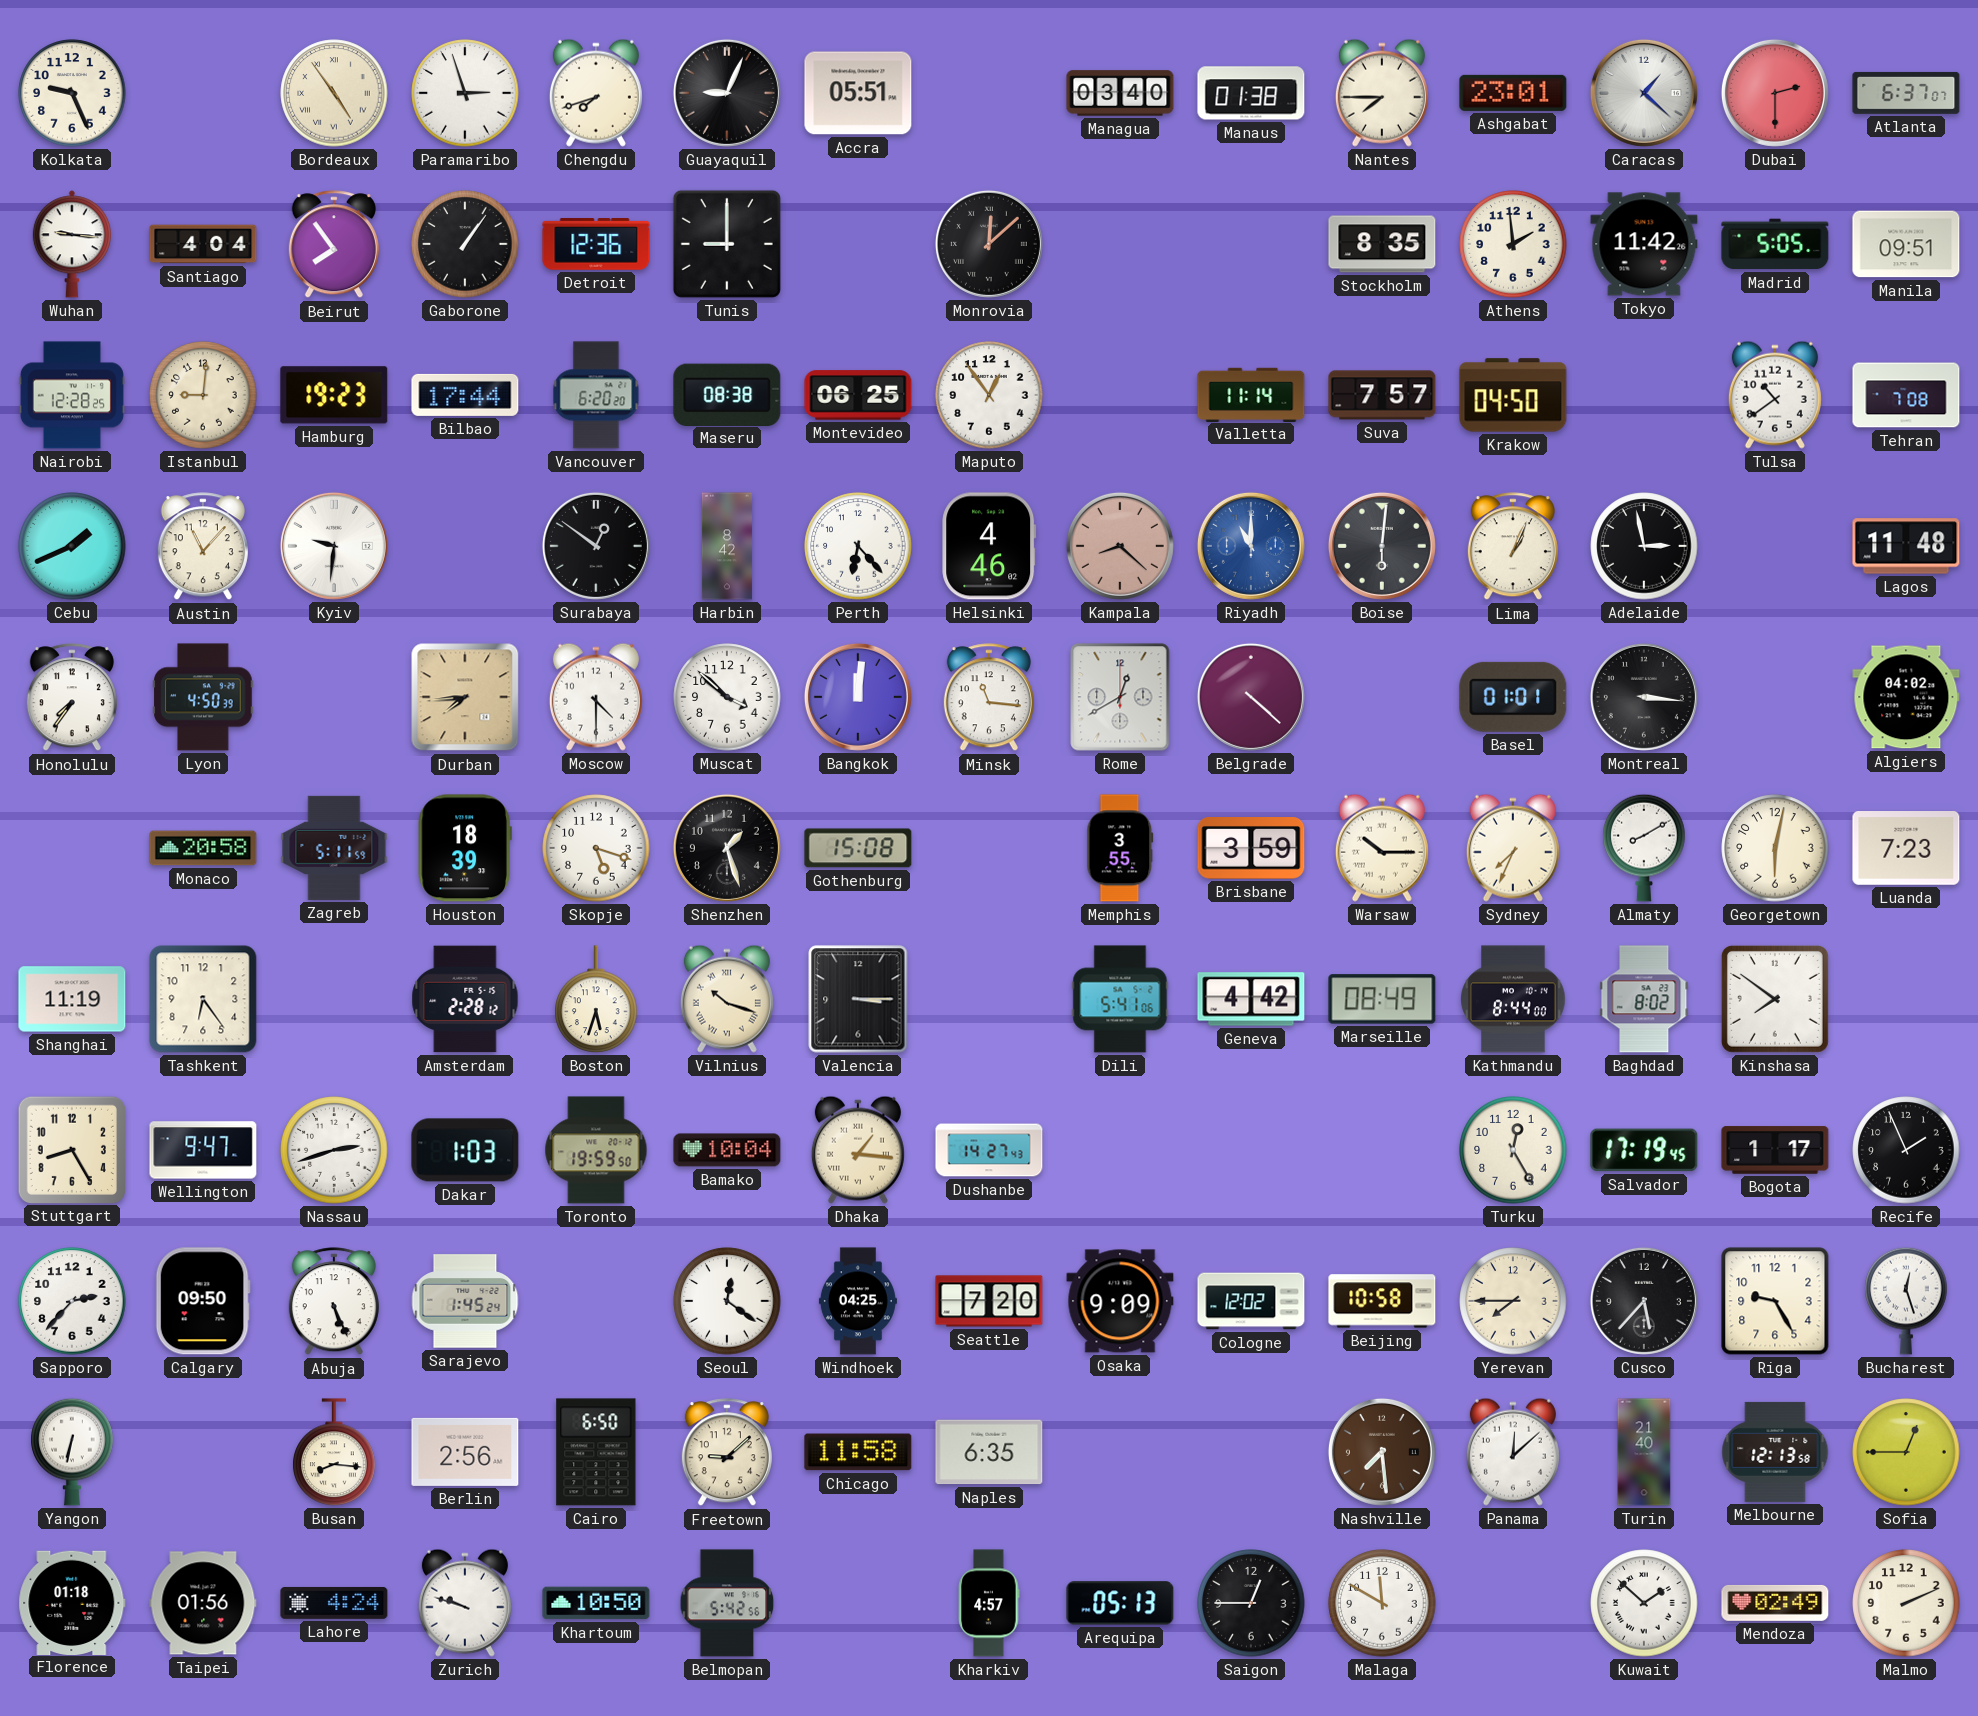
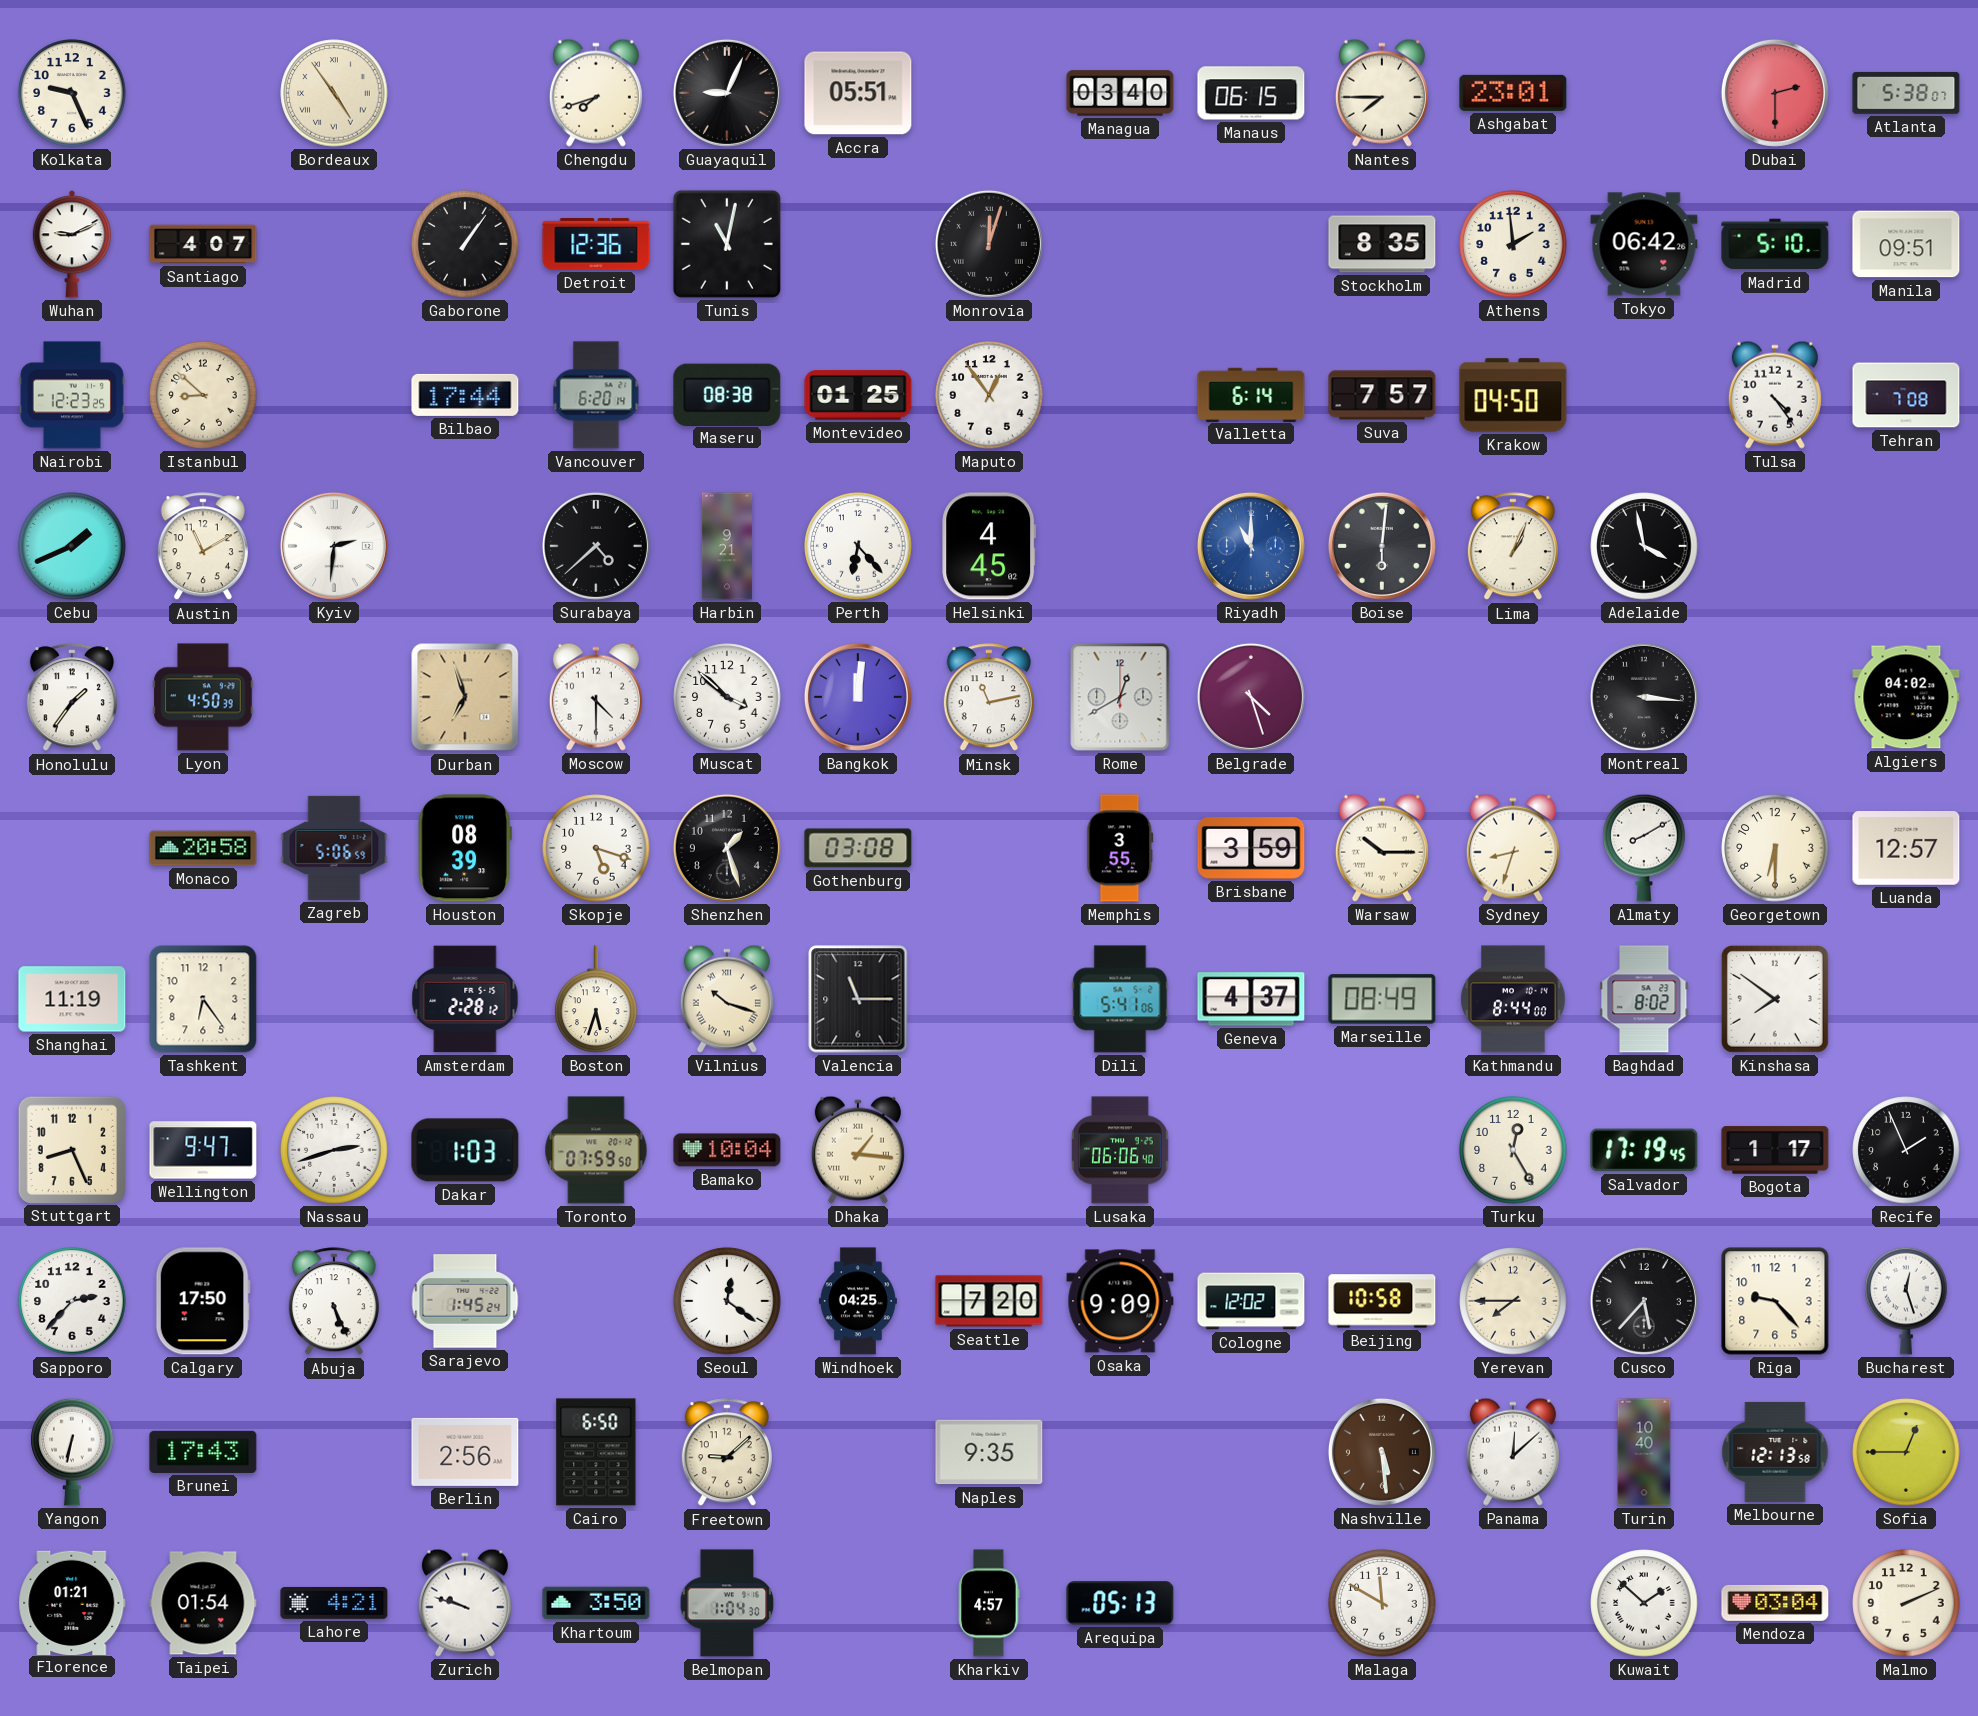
Paramaribo: 2:57 -> none
Manaus: 01:38 -> 06:15
Caracas: 1:22 -> none
Atlanta: 6:37 -> 5:38
Wuhan: 9:16 -> 9:11
Santiago: 4:04 -> 4:07
Beirut: 7:54 -> none
Tunis: 9:00 -> 11:02
Monrovia: 12:08 -> 12:03
Tokyo: 11:42 -> 06:42
Madrid: 5:05 -> 5:10
Nairobi: 12:28 -> 12:23
Istanbul: 9:01 -> 8:52
Hamburg: 19:23 -> none
Vancouver: 6:20:20 -> 6:20:14
Montevideo: 06:25 -> 01:25
Valletta: 11:14 -> 6:14
Tulsa: 10:39 -> 4:24
Austin: 11:07 -> 11:10
Kyiv: 9:31 -> 2:31
Surabaya: 12:51 -> 4:38
Harbin: 8:42 -> 9:21
Helsinki: 4:46 -> 4:45
Kampala: 8:22 -> none
Adelaide: 2:58 -> 3:58
Lagos: 11:48 -> none
Honolulu: 7:36 -> 1:36
Durban: 7:44 -> 6:57
Minsk: 11:16 -> 11:13
Belgrade: 4:22 -> 4:27
Basel: 01:01 -> none
Zagreb: 5:11 -> 5:06
Houston: 18:39 -> 08:39
Gothenburg: 15:08 -> 03:08
Sydney: 7:34 -> 8:33
Georgetown: 6:02 -> 6:30
Luanda: 7:23 -> 12:57
Valencia: 3:15 -> 11:15
Geneva: 4:42 -> 4:37
Stuttgart: 8:25 -> 8:26
Toronto: 19:59 -> 07:59
Dushanbe: 14:27 -> none
Lusaka: none -> 06:06
Calgary: 09:50 -> 17:50
Riga: 9:25 -> 9:23
Brunei: none -> 17:43
Busan: 8:16 -> none
Chicago: 11:58 -> none
Naples: 6:35 -> 9:35
Nashville: 7:29 -> 5:29
Turin: 21:40 -> 10:40
Florence: 01:18 -> 01:21
Taipei: 01:56 -> 01:54
Lahore: 4:24 -> 4:21
Khartoum: 10:50 -> 3:50
Belmopan: 5:42 -> 1:04
Saigon: 12:45 -> none
Mendoza: 02:49 -> 03:04
